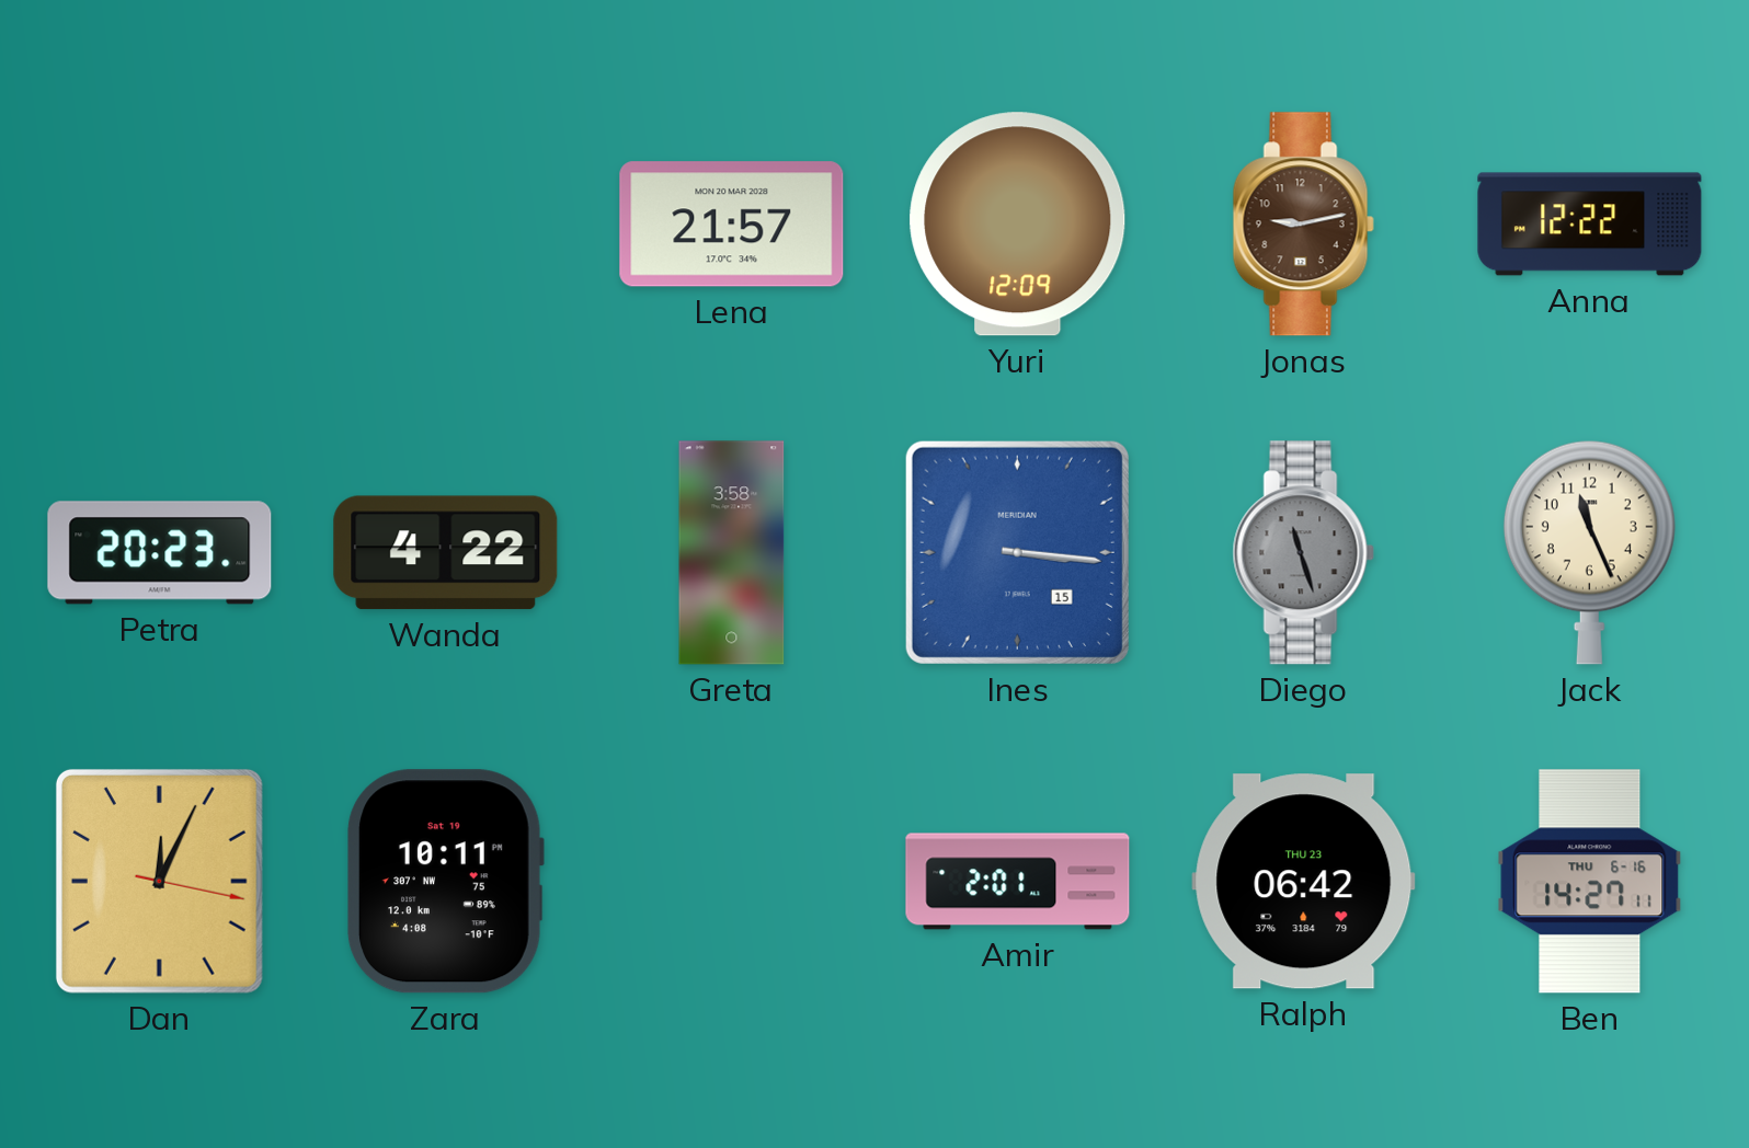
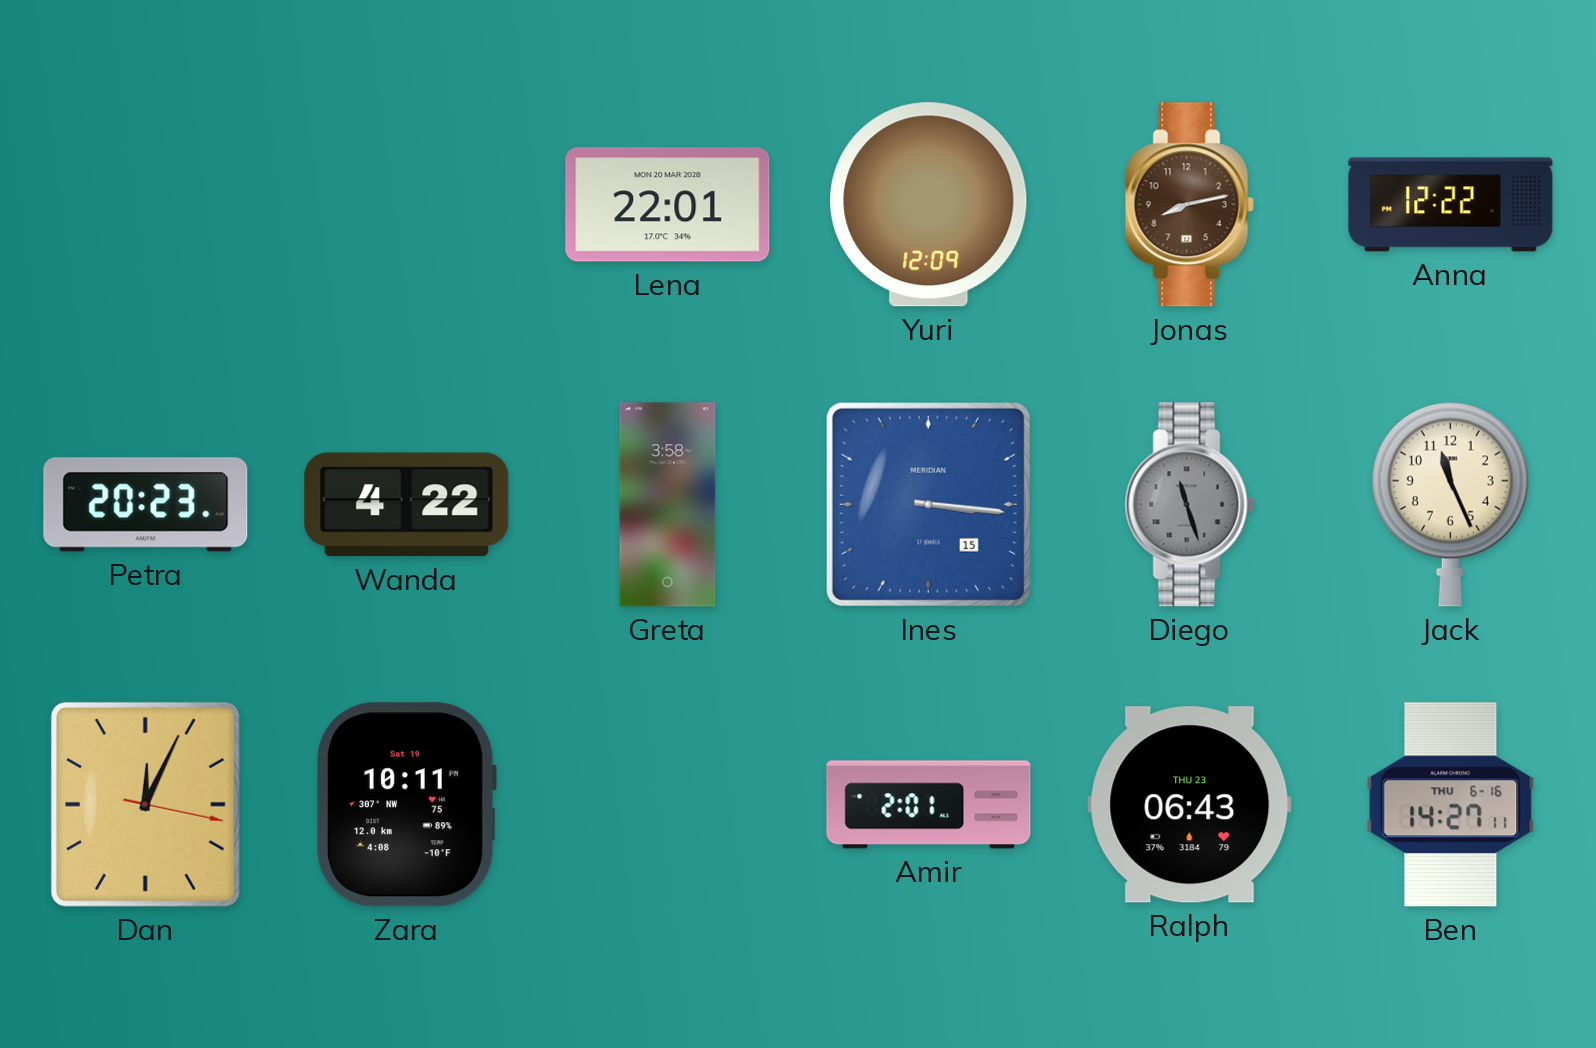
Lena: 21:57 -> 22:01
Jonas: 9:13 -> 8:13
Ralph: 06:42 -> 06:43
